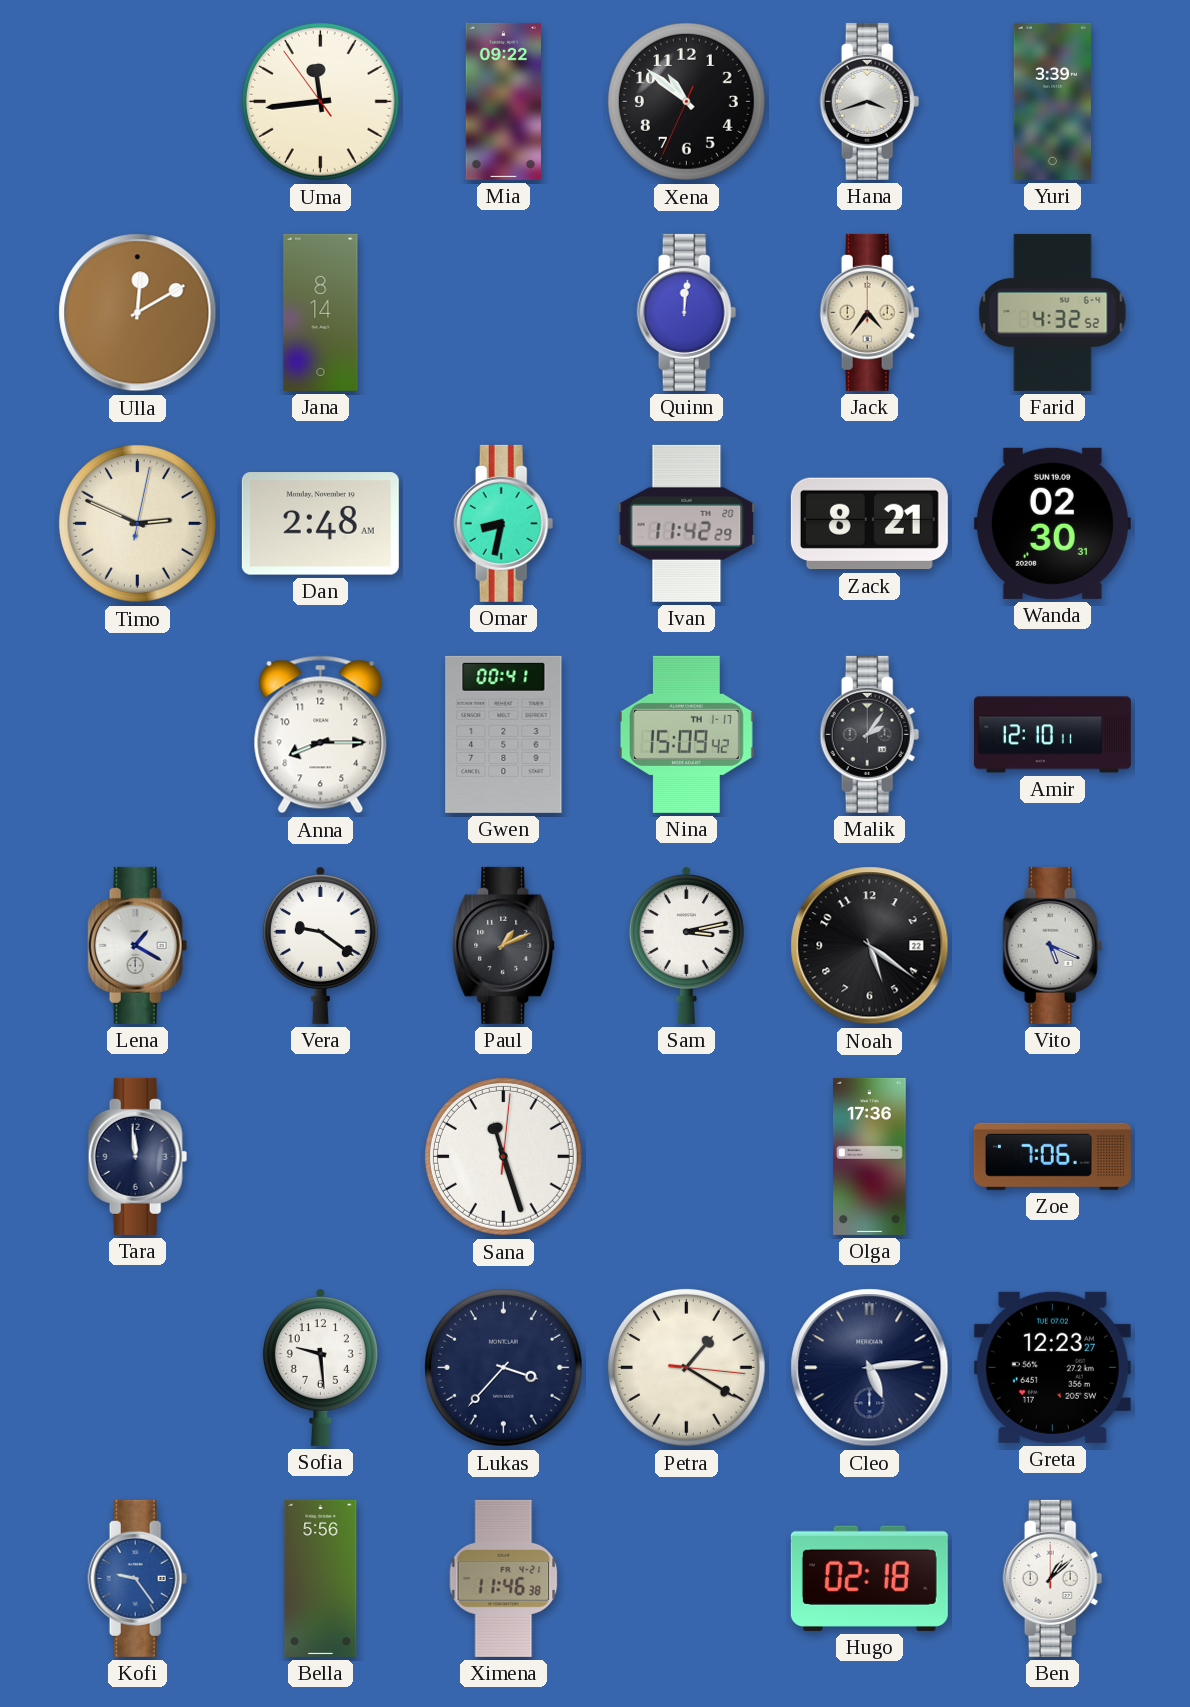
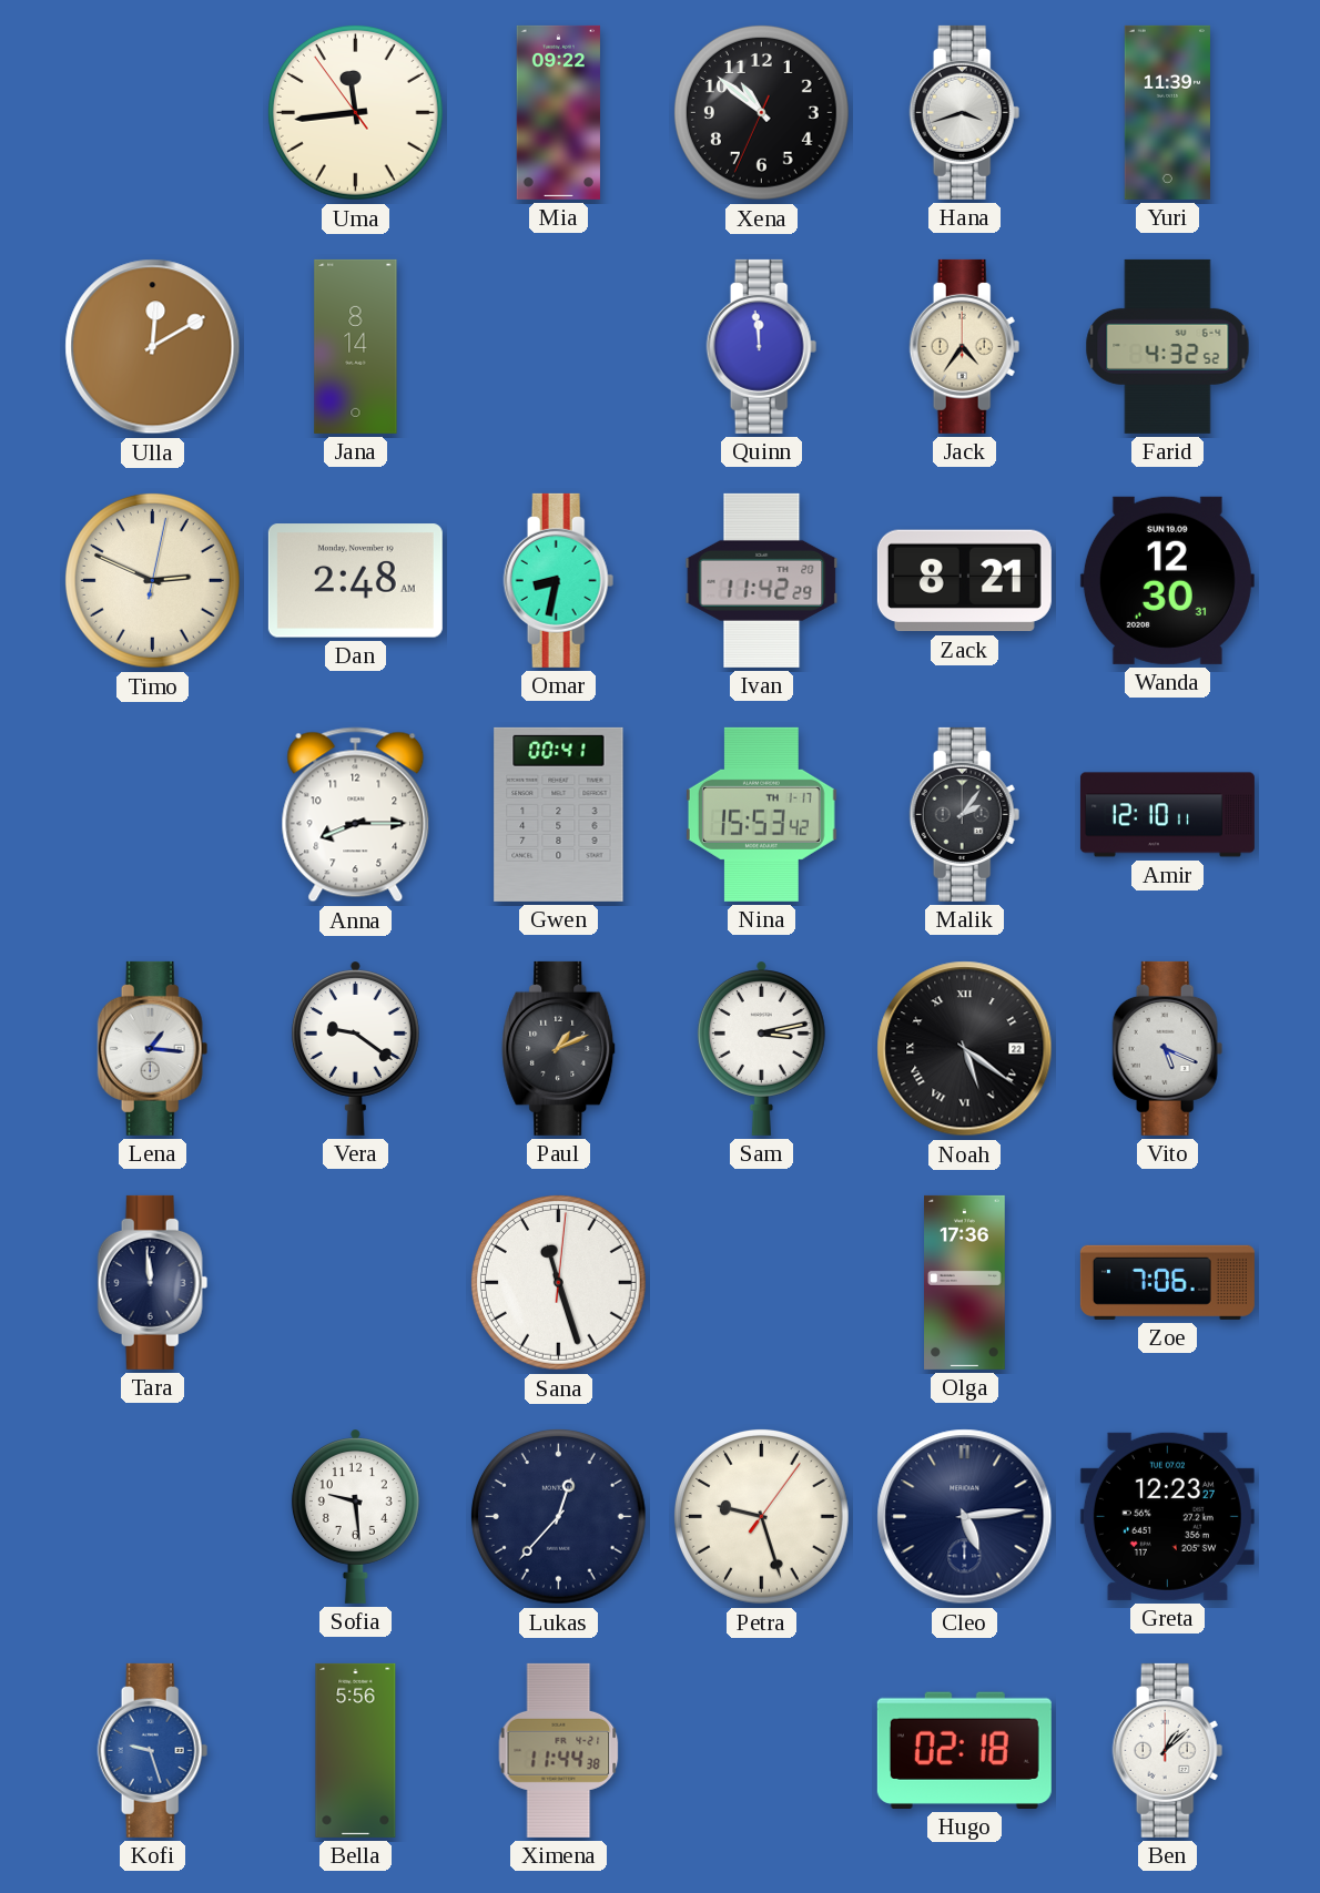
Yuri: 3:39 -> 11:39
Quinn: 12:01 -> 11:59
Wanda: 02:30 -> 12:30
Nina: 15:09 -> 15:53
Lena: 1:20 -> 1:16
Noah numerals: Arabic -> Roman
Lukas: 3:37 -> 12:37
Petra: 1:20 -> 9:27
Kofi: 9:24 -> 9:27
Ximena: 11:46 -> 11:44
